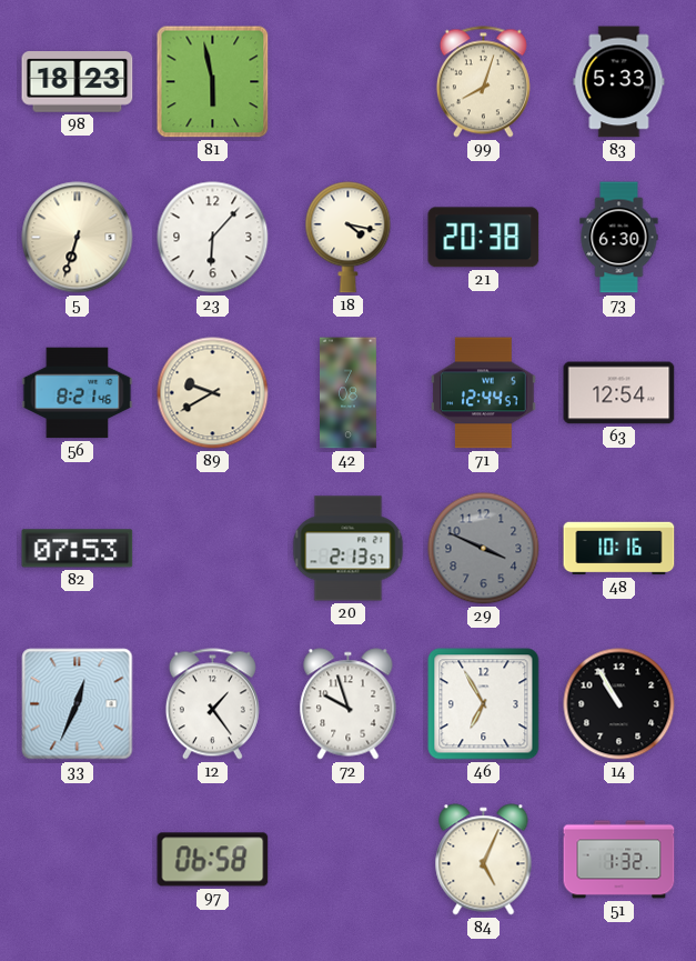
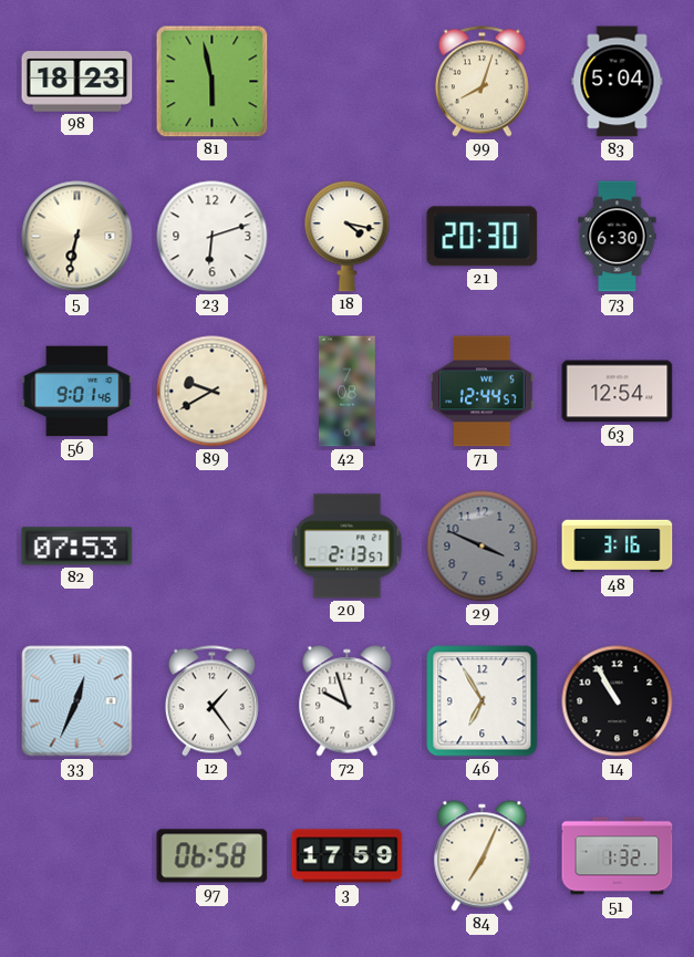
83: 5:33 -> 5:04
5: 6:33 -> 6:32
23: 6:07 -> 6:12
21: 20:38 -> 20:30
56: 8:21 -> 9:01
48: 10:16 -> 3:16
3: none -> 17:59
84: 5:04 -> 7:04
